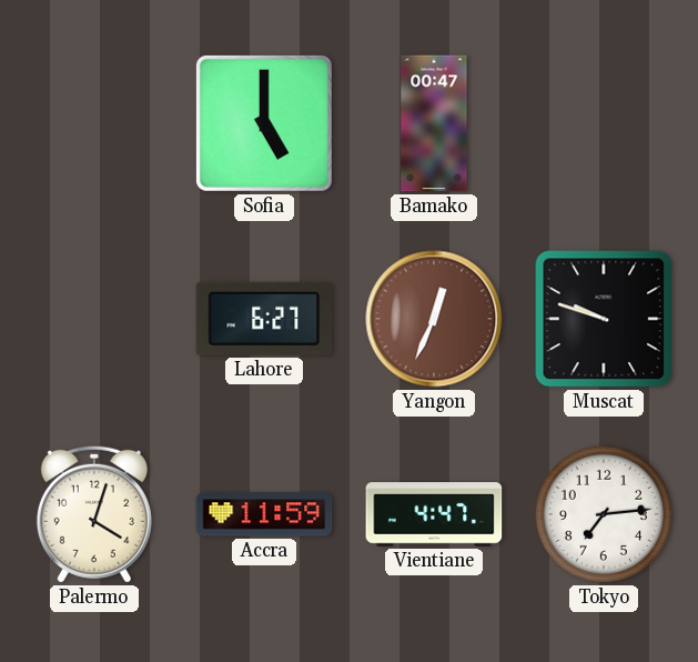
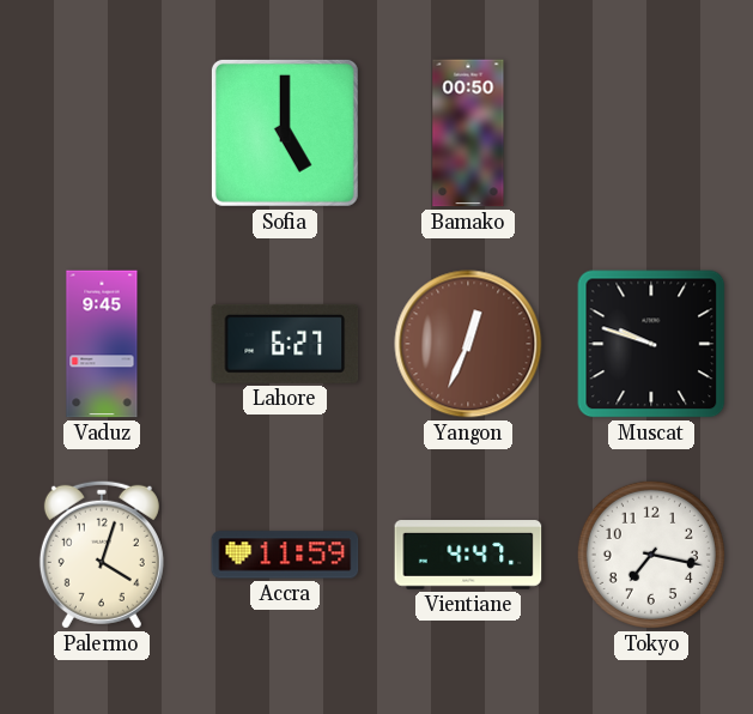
Bamako: 00:47 -> 00:50
Vaduz: none -> 9:45
Tokyo: 7:14 -> 7:17
